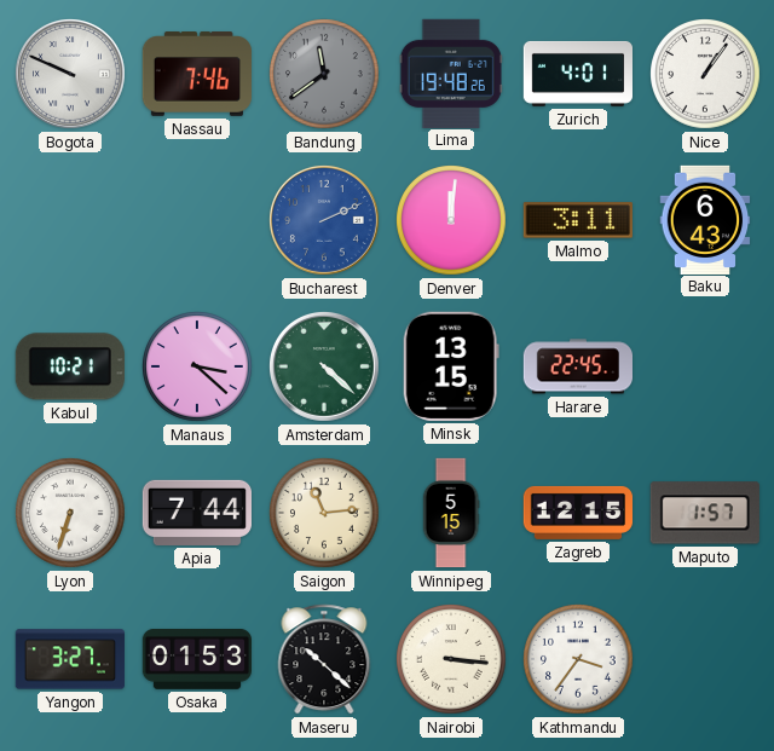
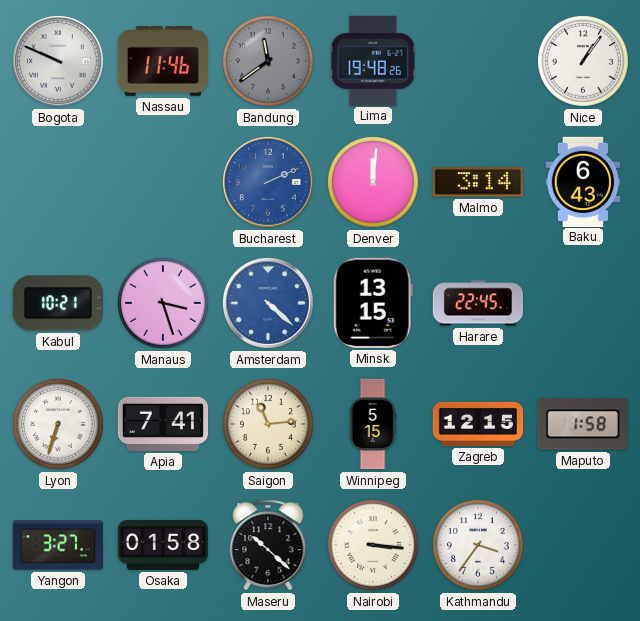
Nassau: 7:46 -> 11:46
Zurich: 4:01 -> none
Malmo: 3:11 -> 3:14
Manaus: 3:22 -> 3:27
Amsterdam dial: green -> blue
Apia: 7:44 -> 7:41
Maputo: 1:57 -> 1:58
Osaka: 01:53 -> 01:58
